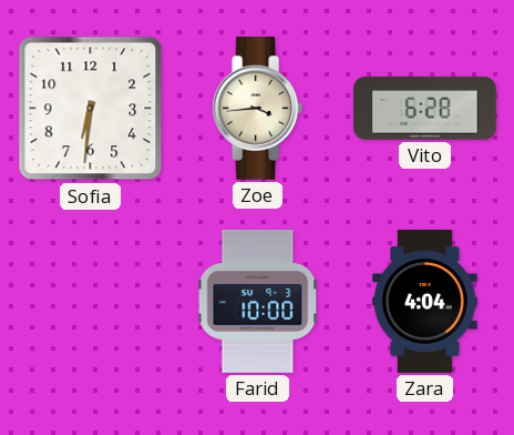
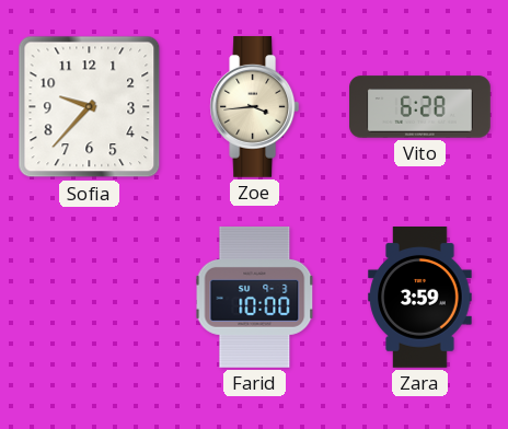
Sofia: 6:31 -> 9:37
Zara: 4:04 -> 3:59
